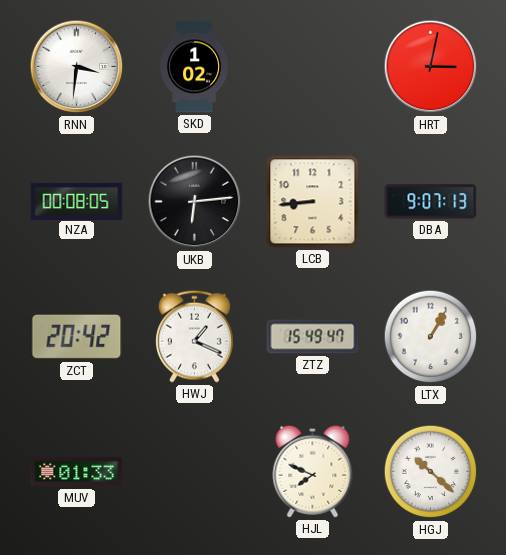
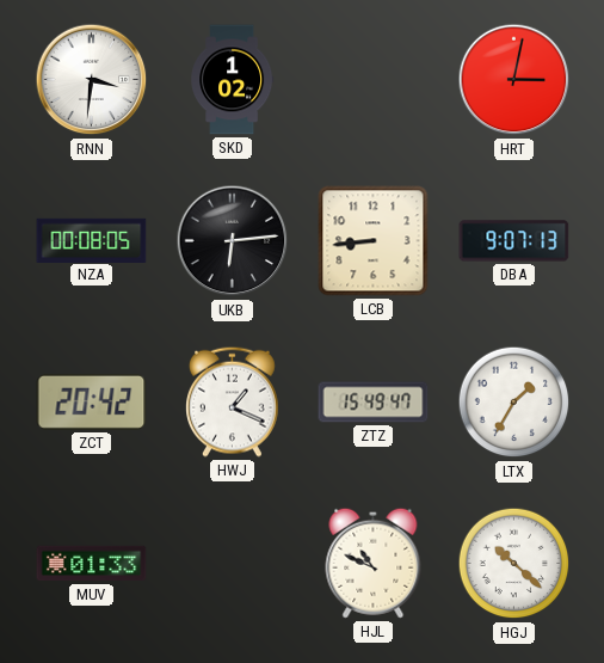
LTX: 1:05 -> 1:35
HJL: 7:49 -> 10:49
